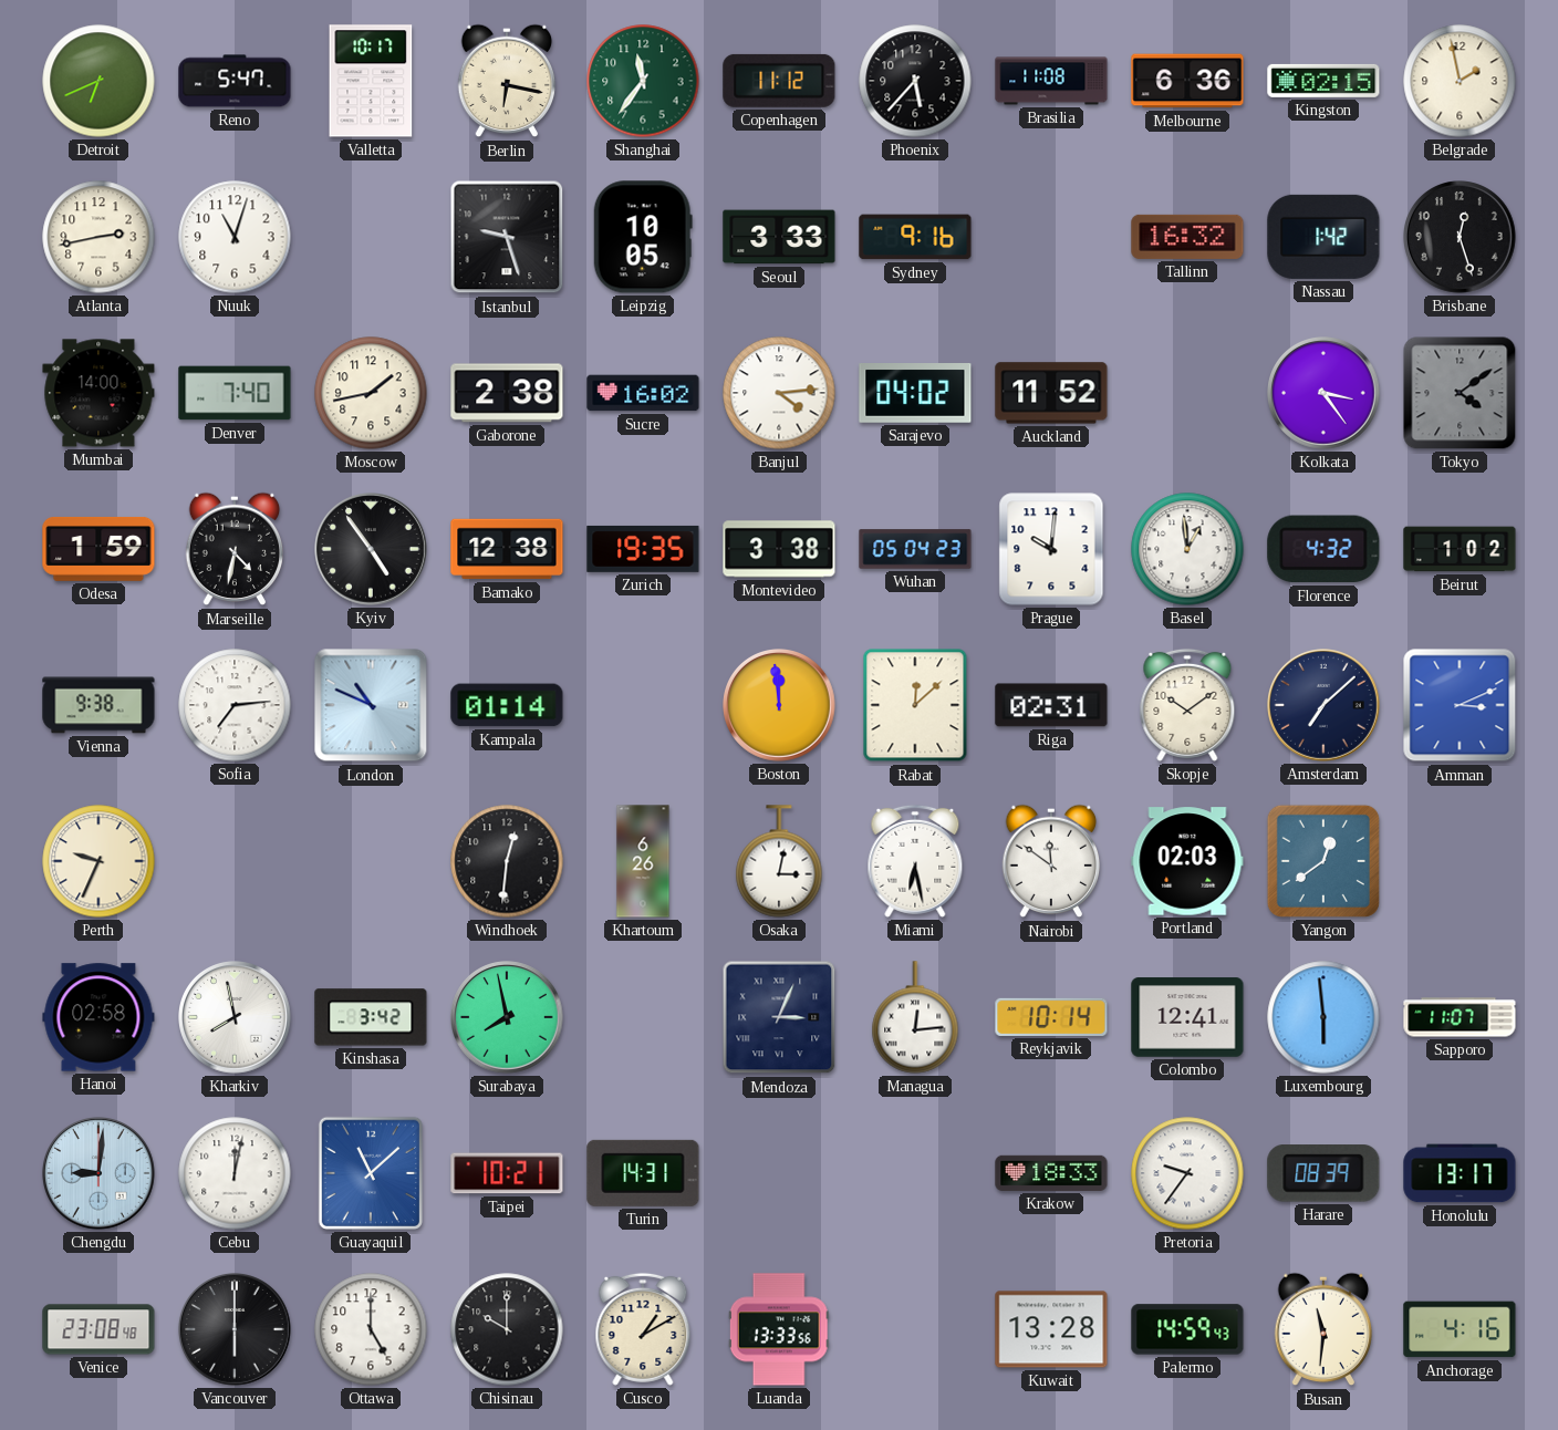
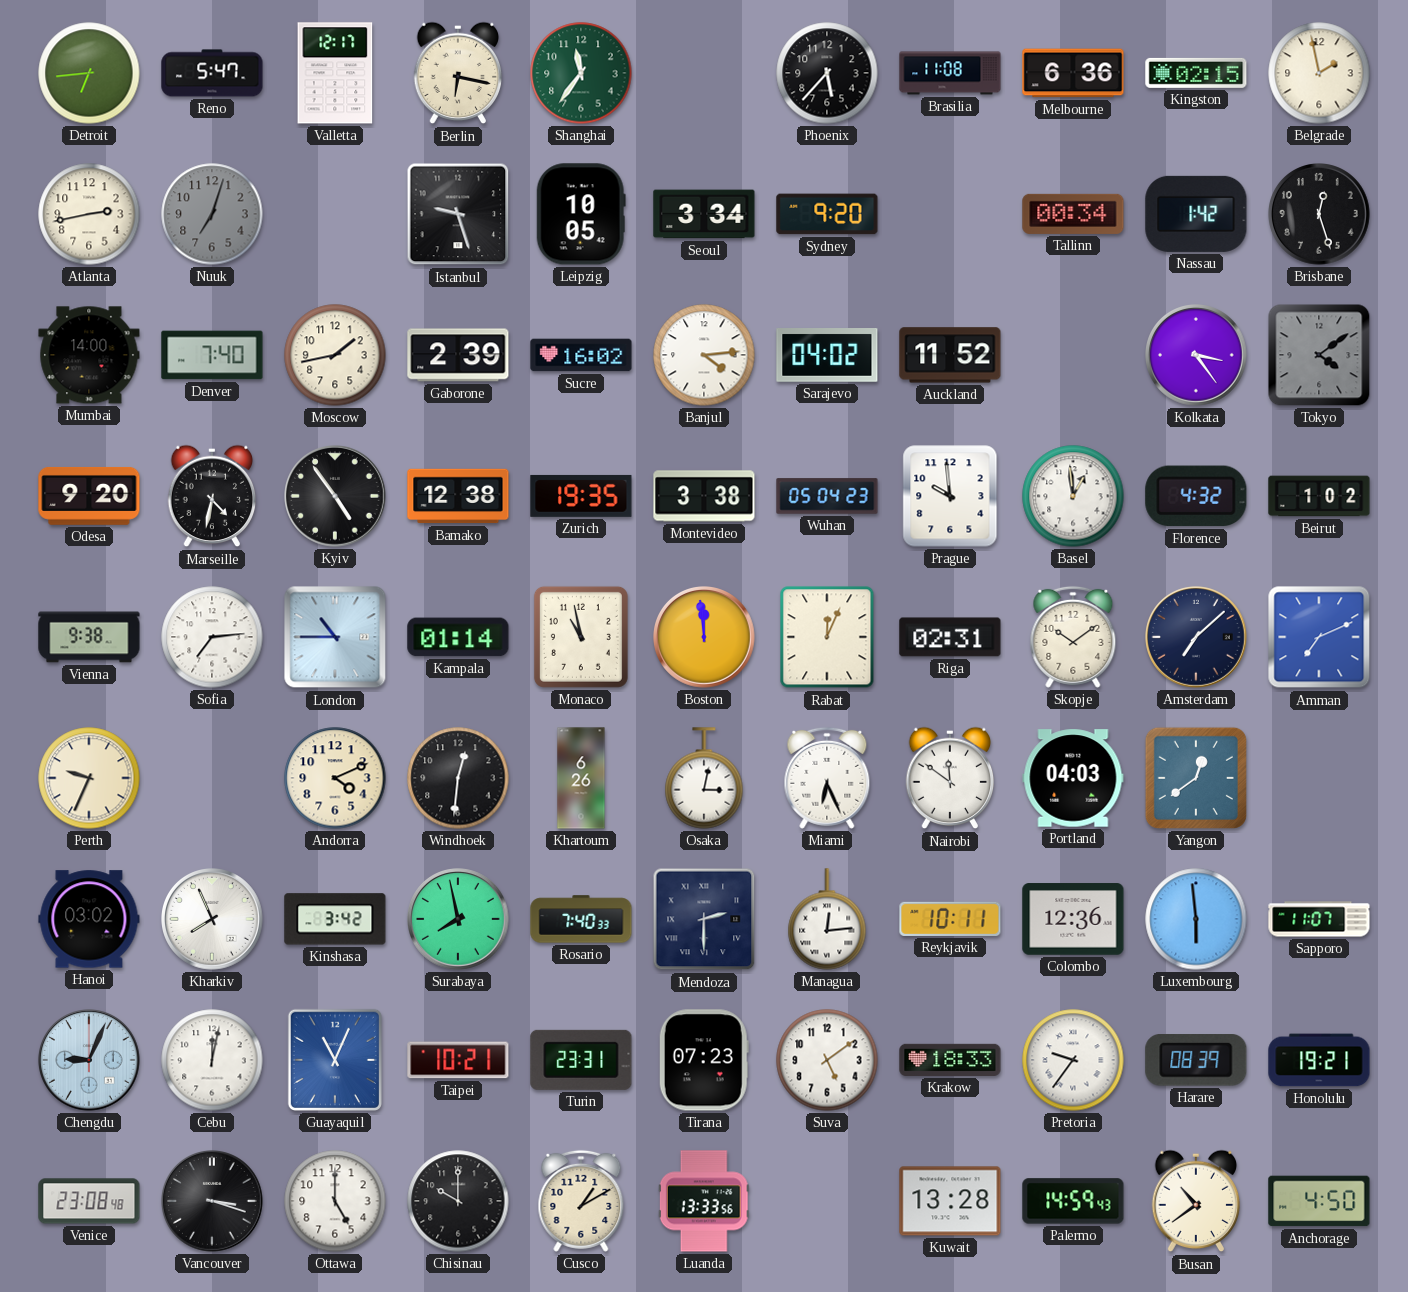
Detroit: 6:41 -> 6:44
Valletta: 10:17 -> 12:17
Copenhagen: 11:12 -> none
Nuuk: 11:03 -> 7:03
Nuuk dial: white -> grey
Seoul: 3:33 -> 3:34
Sydney: 9:16 -> 9:20
Tallinn: 16:32 -> 00:34
Gaborone: 2:38 -> 2:39
Odesa: 1:59 -> 9:20
Prague: 10:01 -> 9:59
London: 10:49 -> 10:45
Monaco: none -> 10:58
Rabat: 12:08 -> 12:04
Amman: 3:11 -> 7:11
Andorra: none -> 4:11
Miami: 6:28 -> 6:26
Portland: 02:03 -> 04:03
Hanoi: 02:58 -> 03:02
Kharkiv: 7:58 -> 7:56
Rosario: none -> 7:40
Mendoza: 3:04 -> 2:30
Reykjavik: 10:14 -> 10:11
Colombo: 12:41 -> 12:36
Chengdu: 9:01 -> 9:04
Guayaquil: 11:08 -> 11:04
Turin: 14:31 -> 23:31
Tirana: none -> 07:23
Suva: none -> 5:09
Honolulu: 13:17 -> 19:21
Vancouver: 6:00 -> 3:18
Busan: 11:31 -> 10:39
Anchorage: 4:16 -> 4:50
